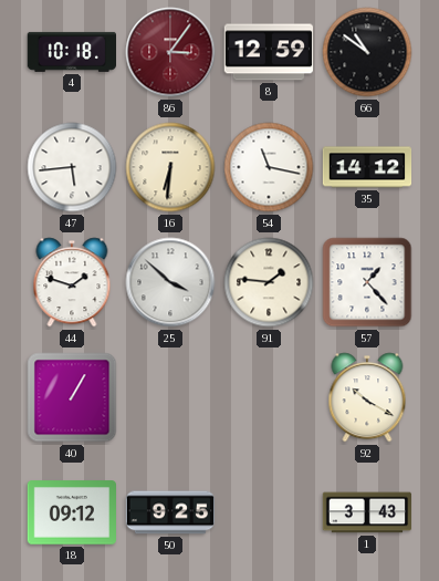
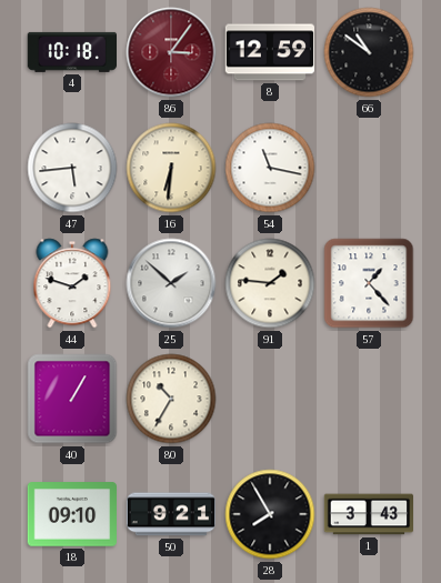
35: 14:12 -> none
25: 3:52 -> 1:52
80: none -> 10:35
92: 10:20 -> none
18: 09:12 -> 09:10
50: 9:25 -> 9:21
28: none -> 7:55
